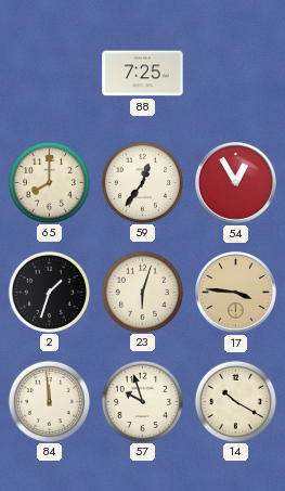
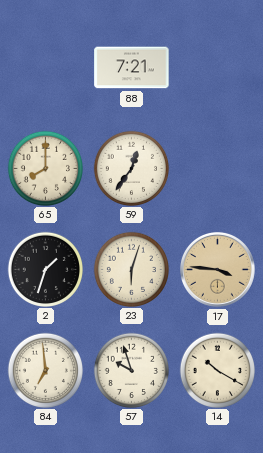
88: 7:25 -> 7:21
54: 12:55 -> none
84: 11:59 -> 6:59
